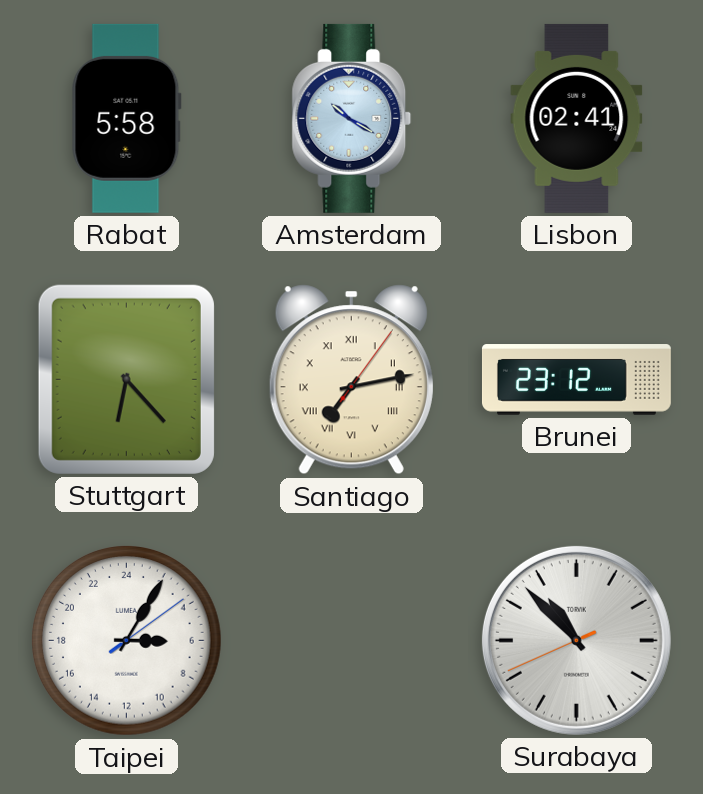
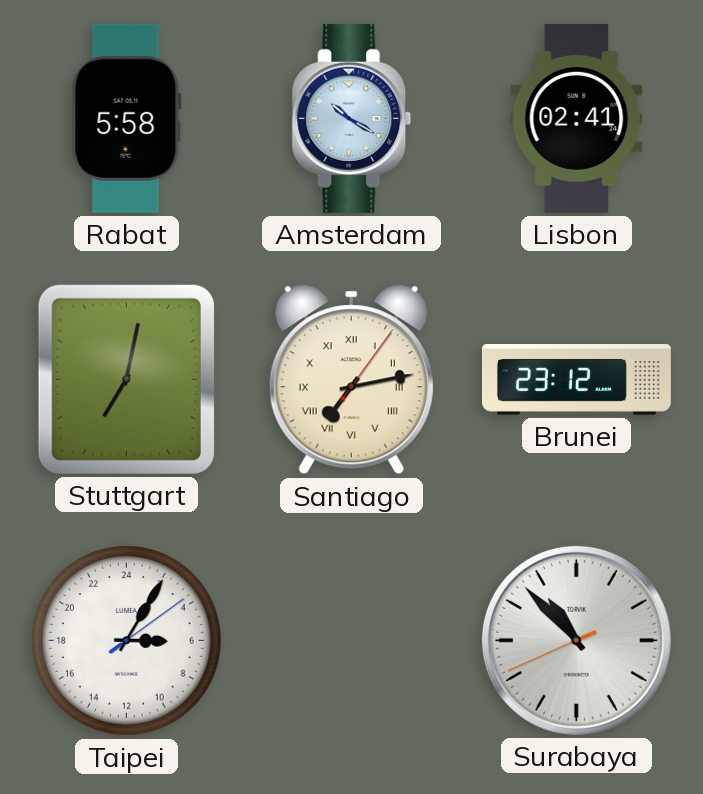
Stuttgart: 6:23 -> 7:02
